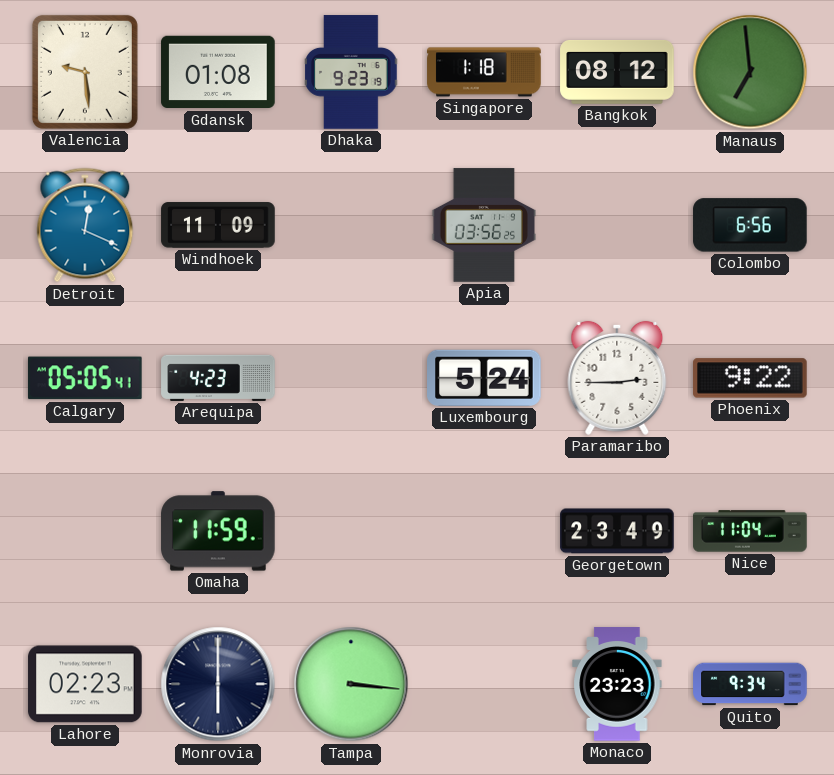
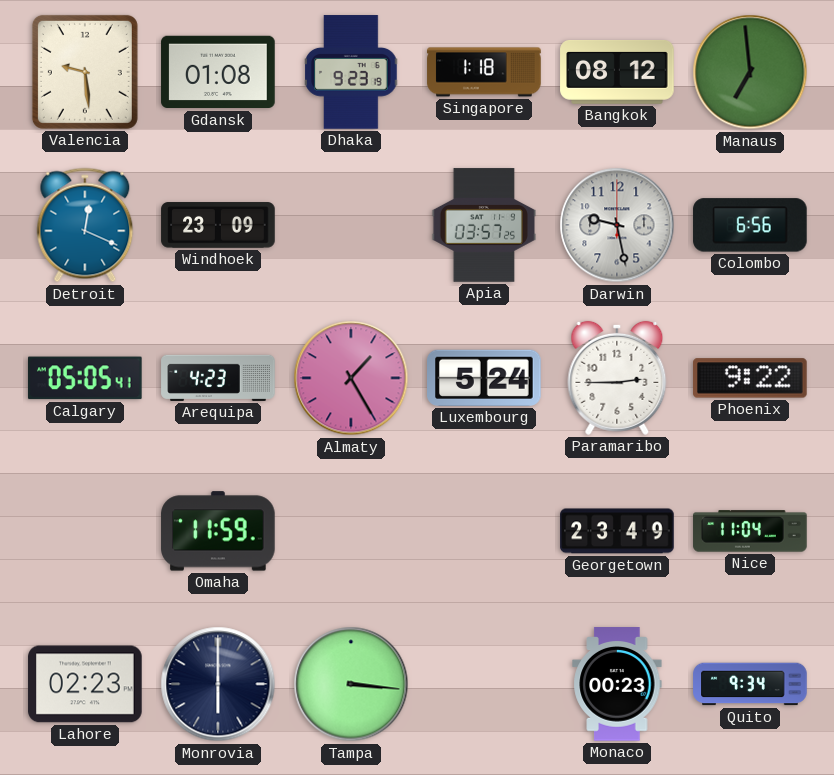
Windhoek: 11:09 -> 23:09
Apia: 03:56 -> 03:57
Darwin: none -> 9:28
Almaty: none -> 1:25
Monaco: 23:23 -> 00:23
